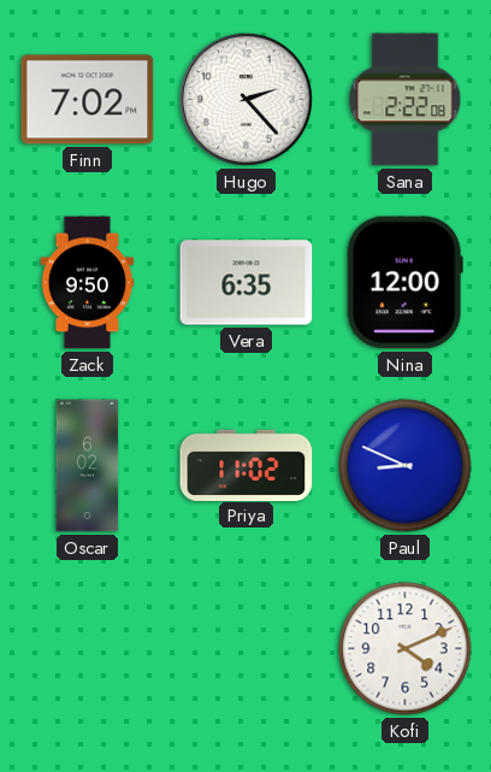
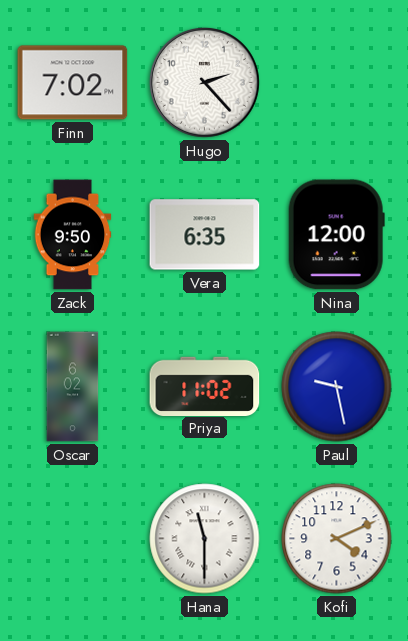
Sana: 2:22 -> none
Paul: 8:49 -> 9:28
Hana: none -> 11:30
